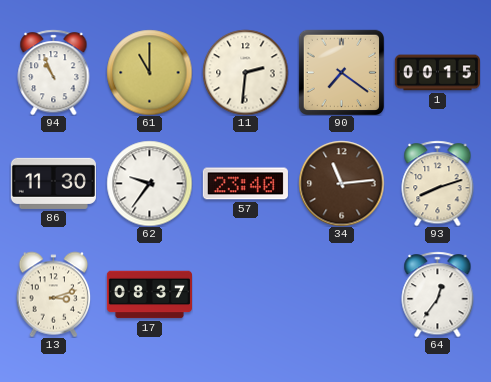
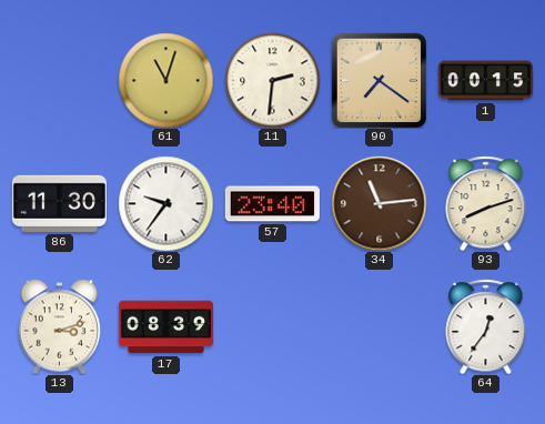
94: 10:56 -> none
61: 11:00 -> 11:03
17: 08:37 -> 08:39
